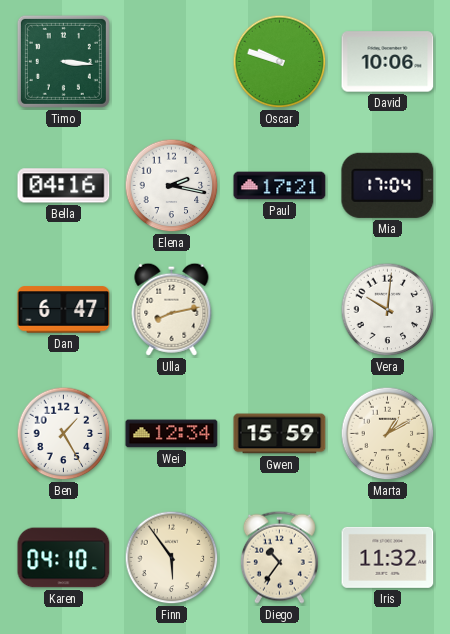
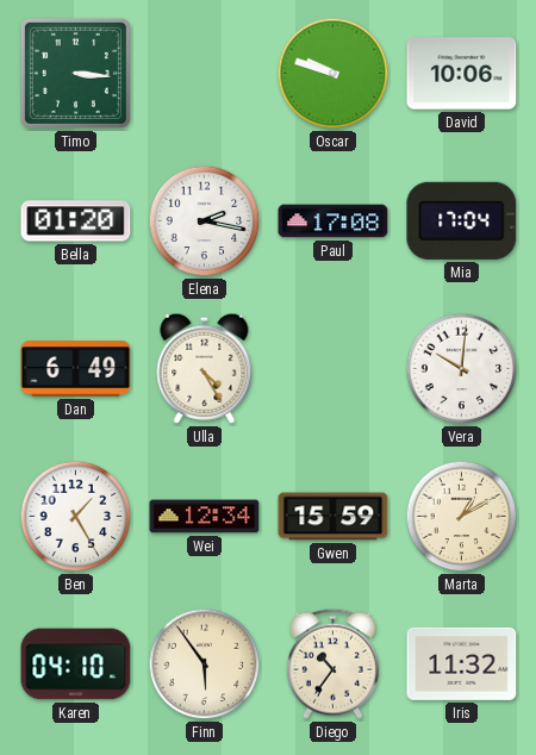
Bella: 04:16 -> 01:20
Paul: 17:21 -> 17:08
Dan: 6:47 -> 6:49
Ulla: 8:13 -> 4:25
